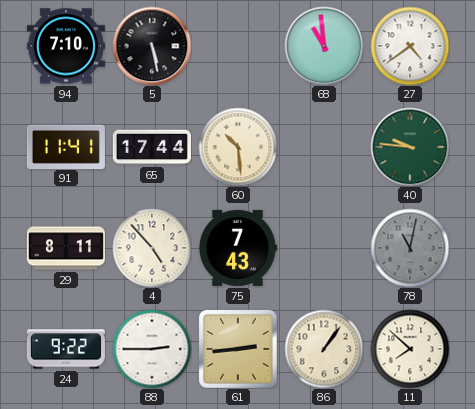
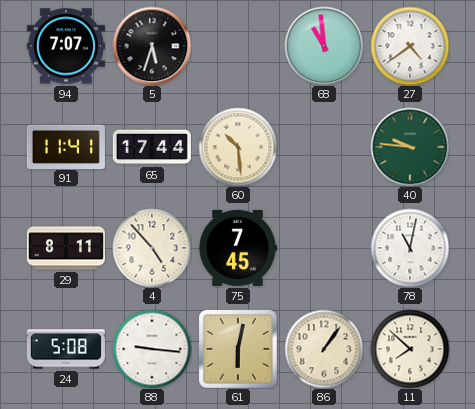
94: 7:10 -> 7:07
5: 5:28 -> 5:33
75: 7:43 -> 7:45
78 dial: grey -> white
24: 9:22 -> 5:08
88: 2:45 -> 9:16
61: 2:44 -> 6:02
